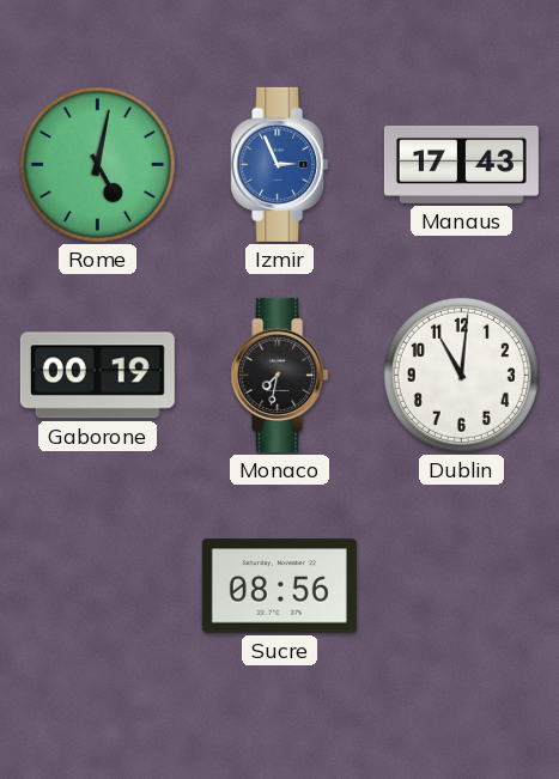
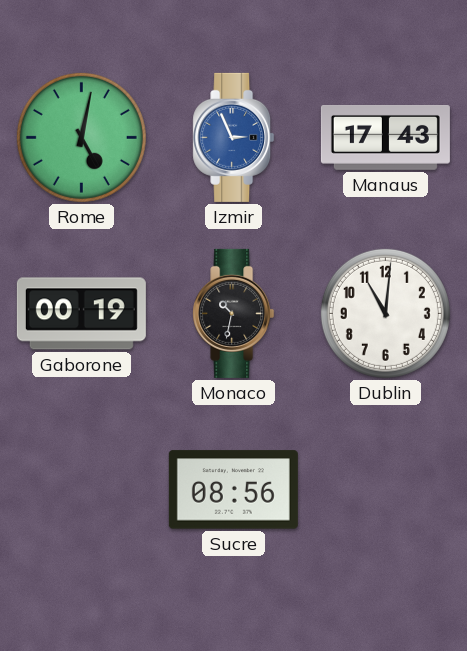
Monaco: 7:32 -> 10:32
